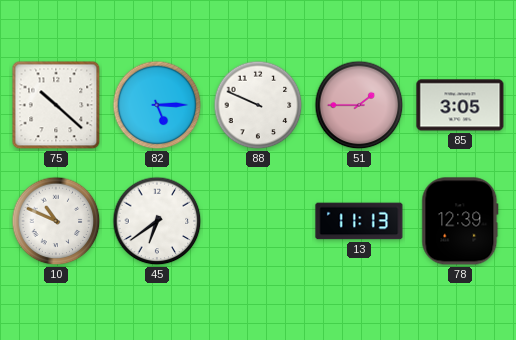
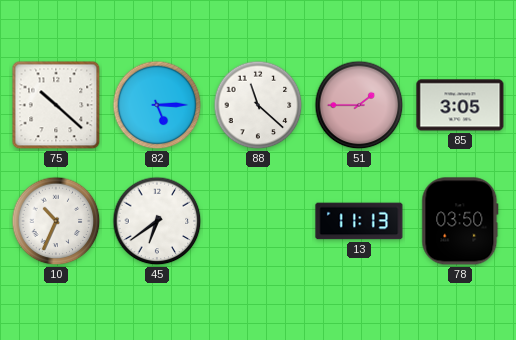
88: 9:49 -> 11:22
10: 10:49 -> 10:34
78: 12:39 -> 03:50
